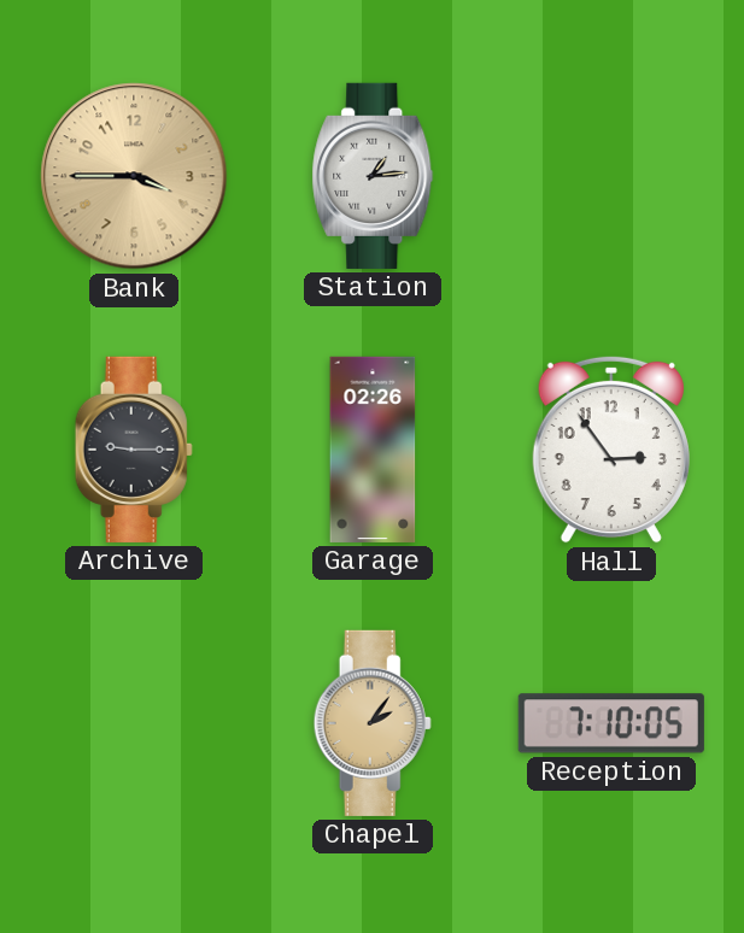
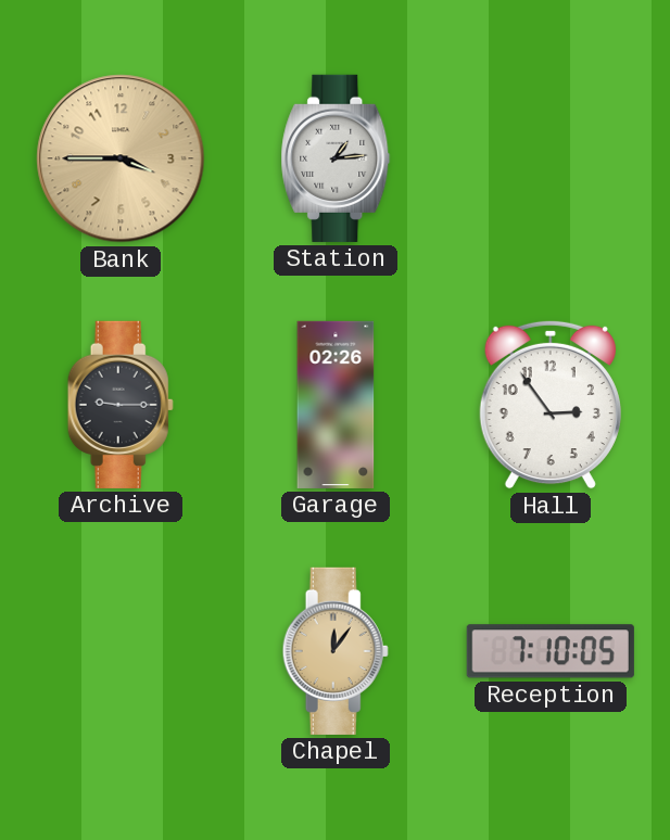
Chapel: 2:06 -> 12:06
